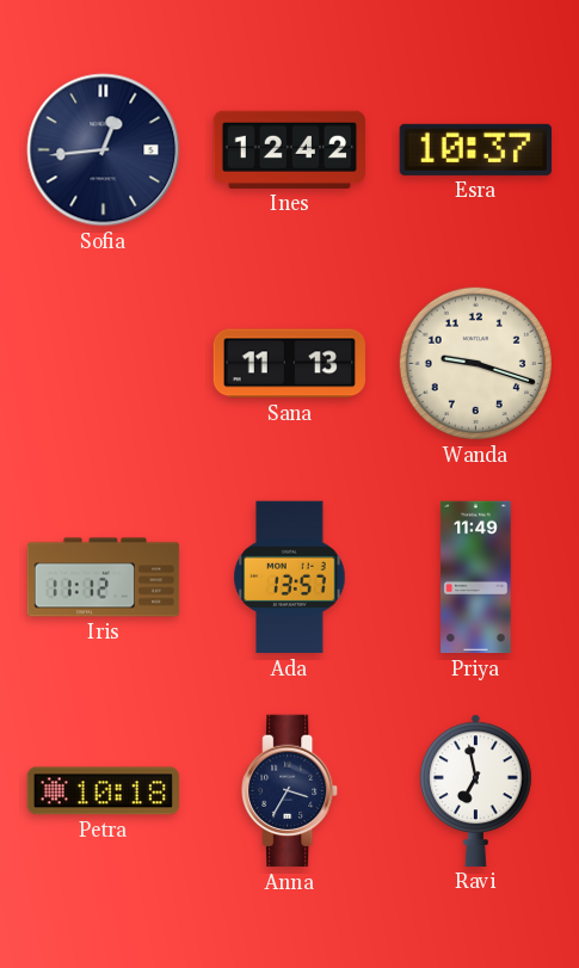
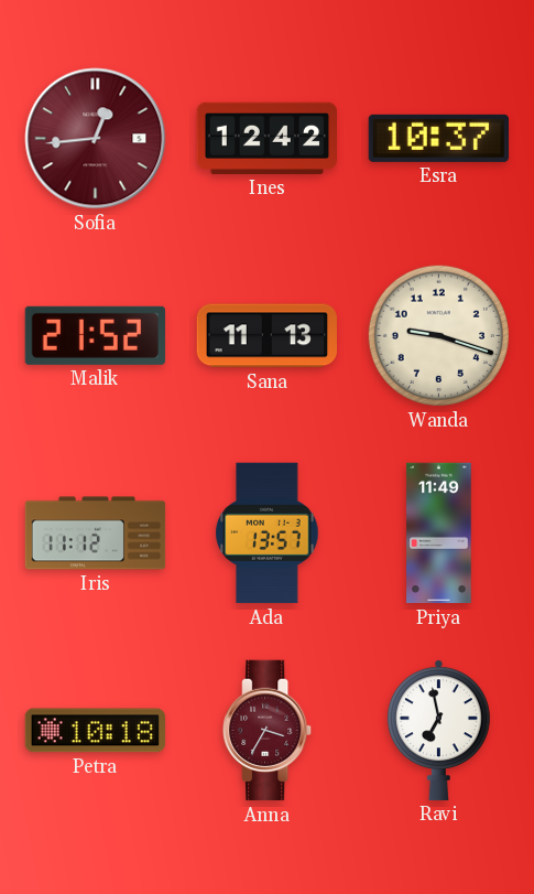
Sofia dial: navy -> burgundy
Malik: none -> 21:52
Anna dial: navy -> burgundy
